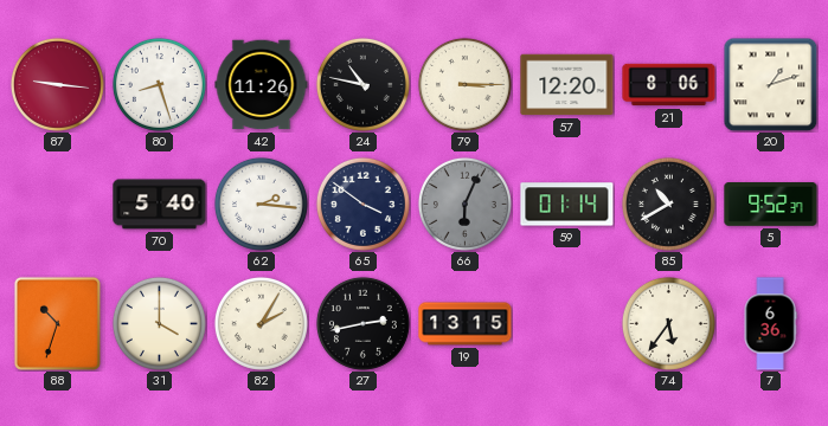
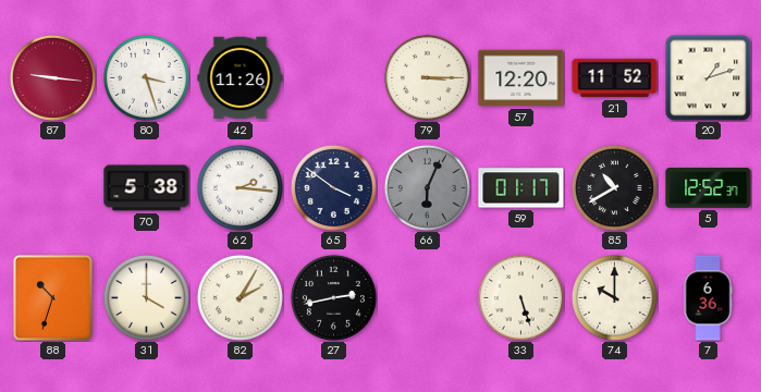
80: 8:27 -> 3:27
24: 10:47 -> none
21: 8:06 -> 11:52
70: 5:40 -> 5:38
59: 01:14 -> 01:17
5: 9:52 -> 12:52
19: 13:15 -> none
33: none -> 5:27
74: 5:36 -> 10:00
